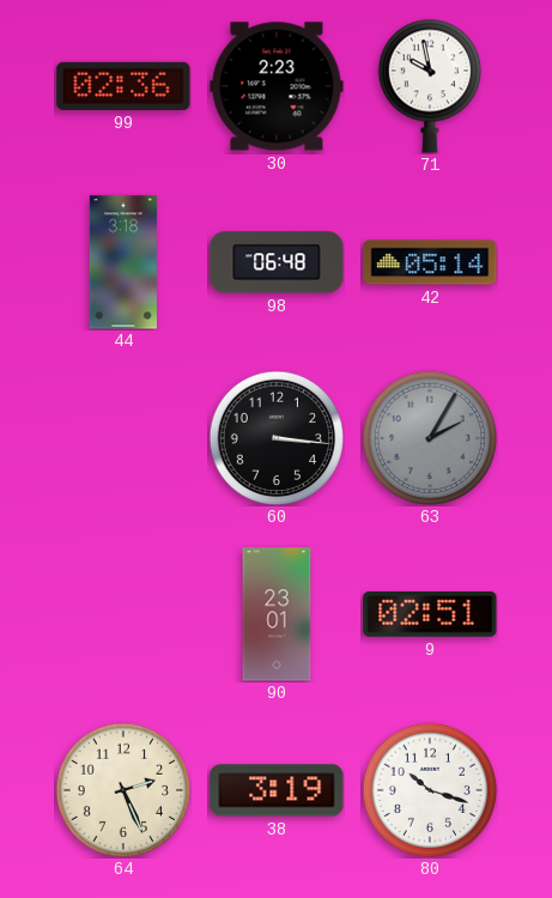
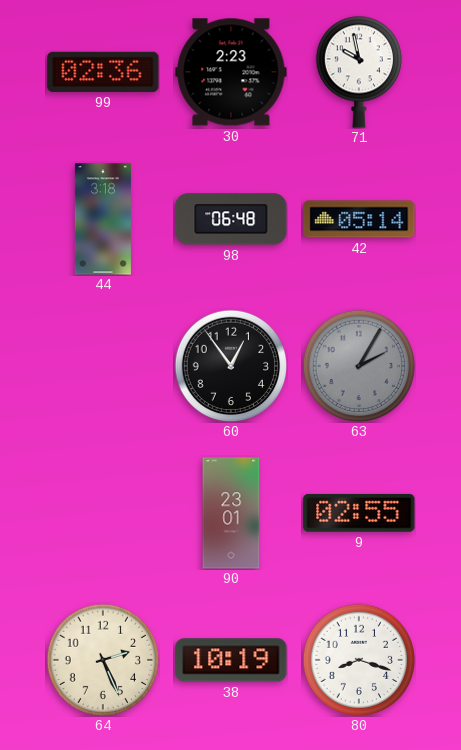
60: 3:16 -> 12:54
9: 02:51 -> 02:55
38: 3:19 -> 10:19
80: 10:18 -> 8:18
